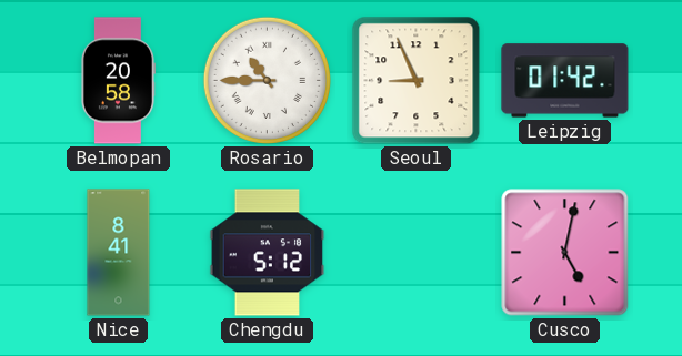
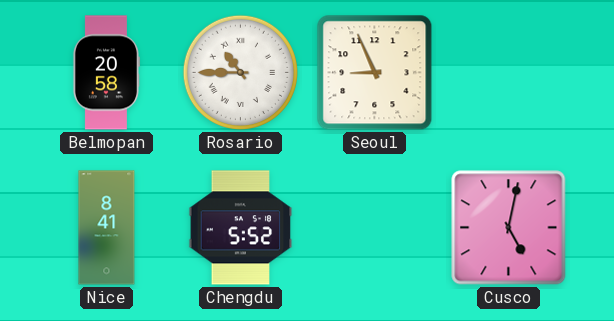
Leipzig: 01:42 -> none
Chengdu: 5:12 -> 5:52
